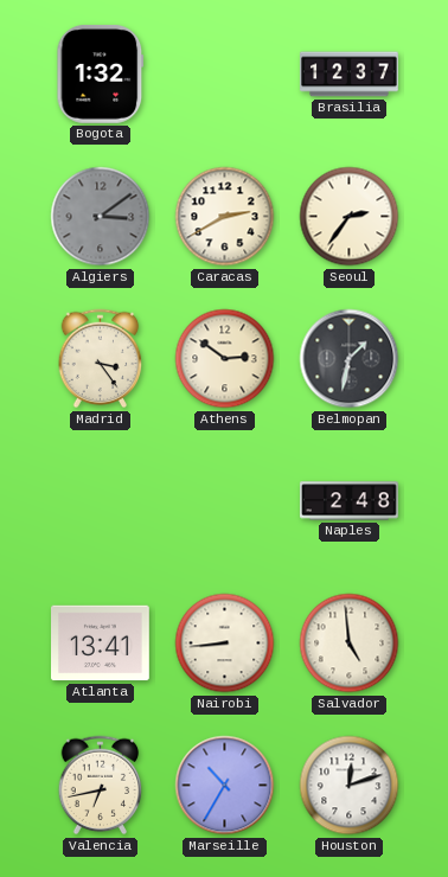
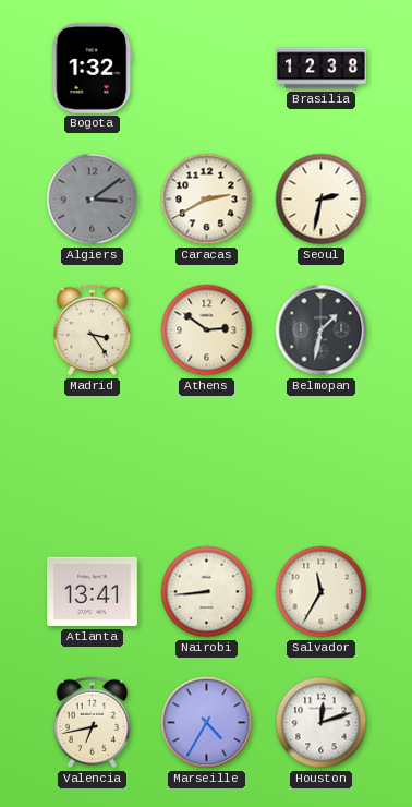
Brasilia: 12:37 -> 12:38
Seoul: 2:36 -> 2:32
Naples: 2:48 -> none
Salvador: 4:59 -> 11:35
Marseille: 10:35 -> 4:35
